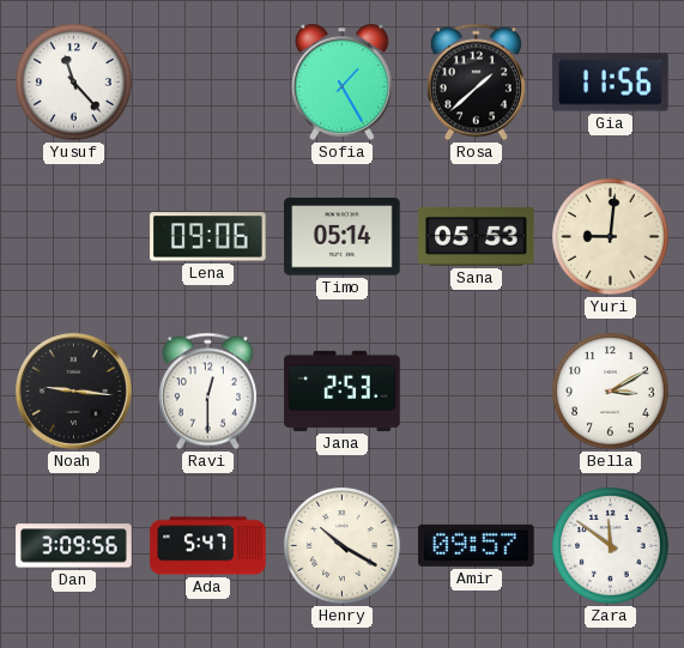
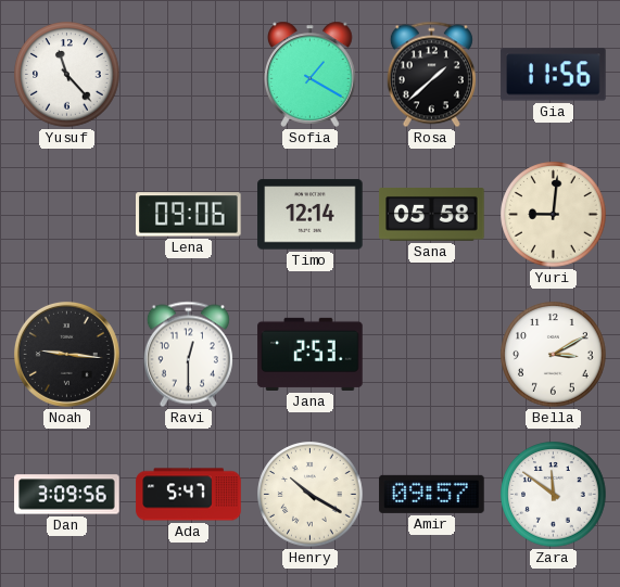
Sofia: 1:25 -> 1:20
Timo: 05:14 -> 12:14
Sana: 05:53 -> 05:58
